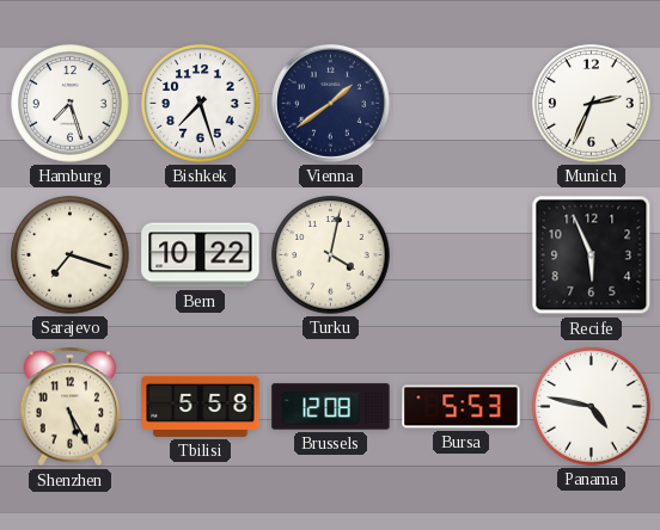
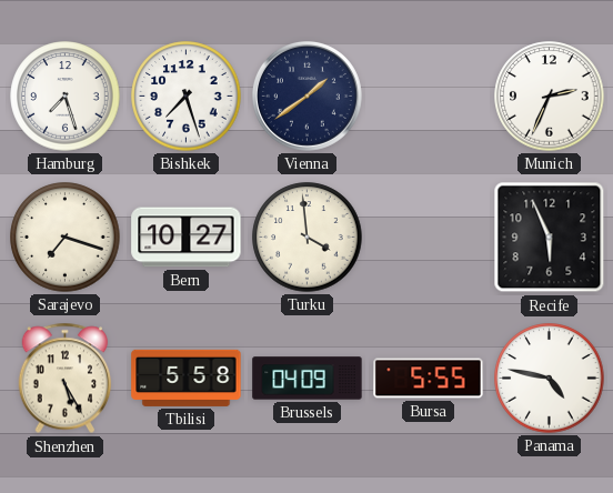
Bern: 10:22 -> 10:27
Turku: 4:02 -> 3:59
Brussels: 12:08 -> 04:09
Bursa: 5:53 -> 5:55
